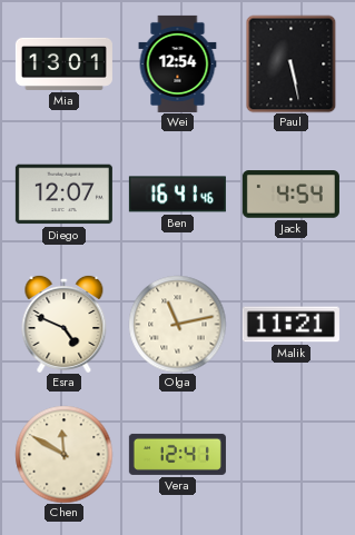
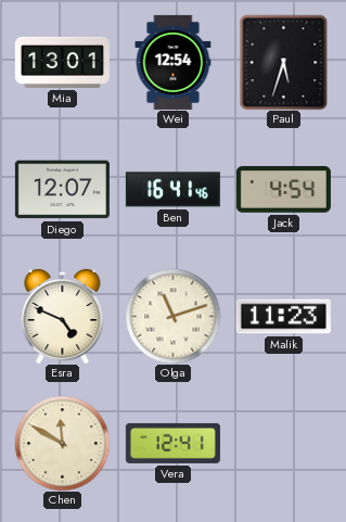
Paul: 5:28 -> 5:33
Olga: 11:13 -> 11:12
Malik: 11:21 -> 11:23
